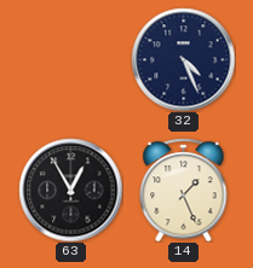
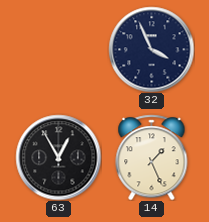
32: 4:26 -> 3:56
